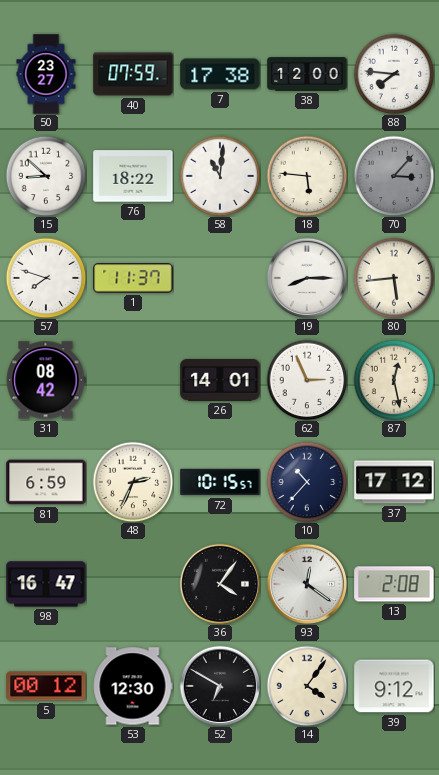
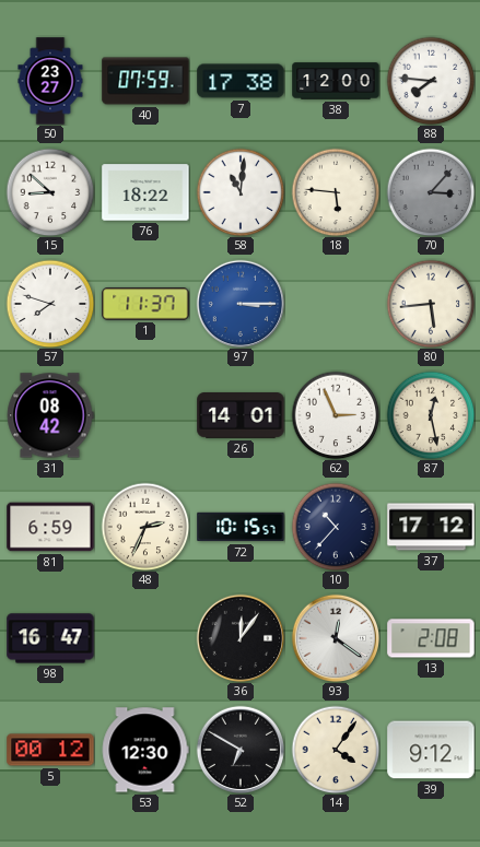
97: none -> 3:15
19: 8:15 -> none
36: 4:06 -> 12:06
